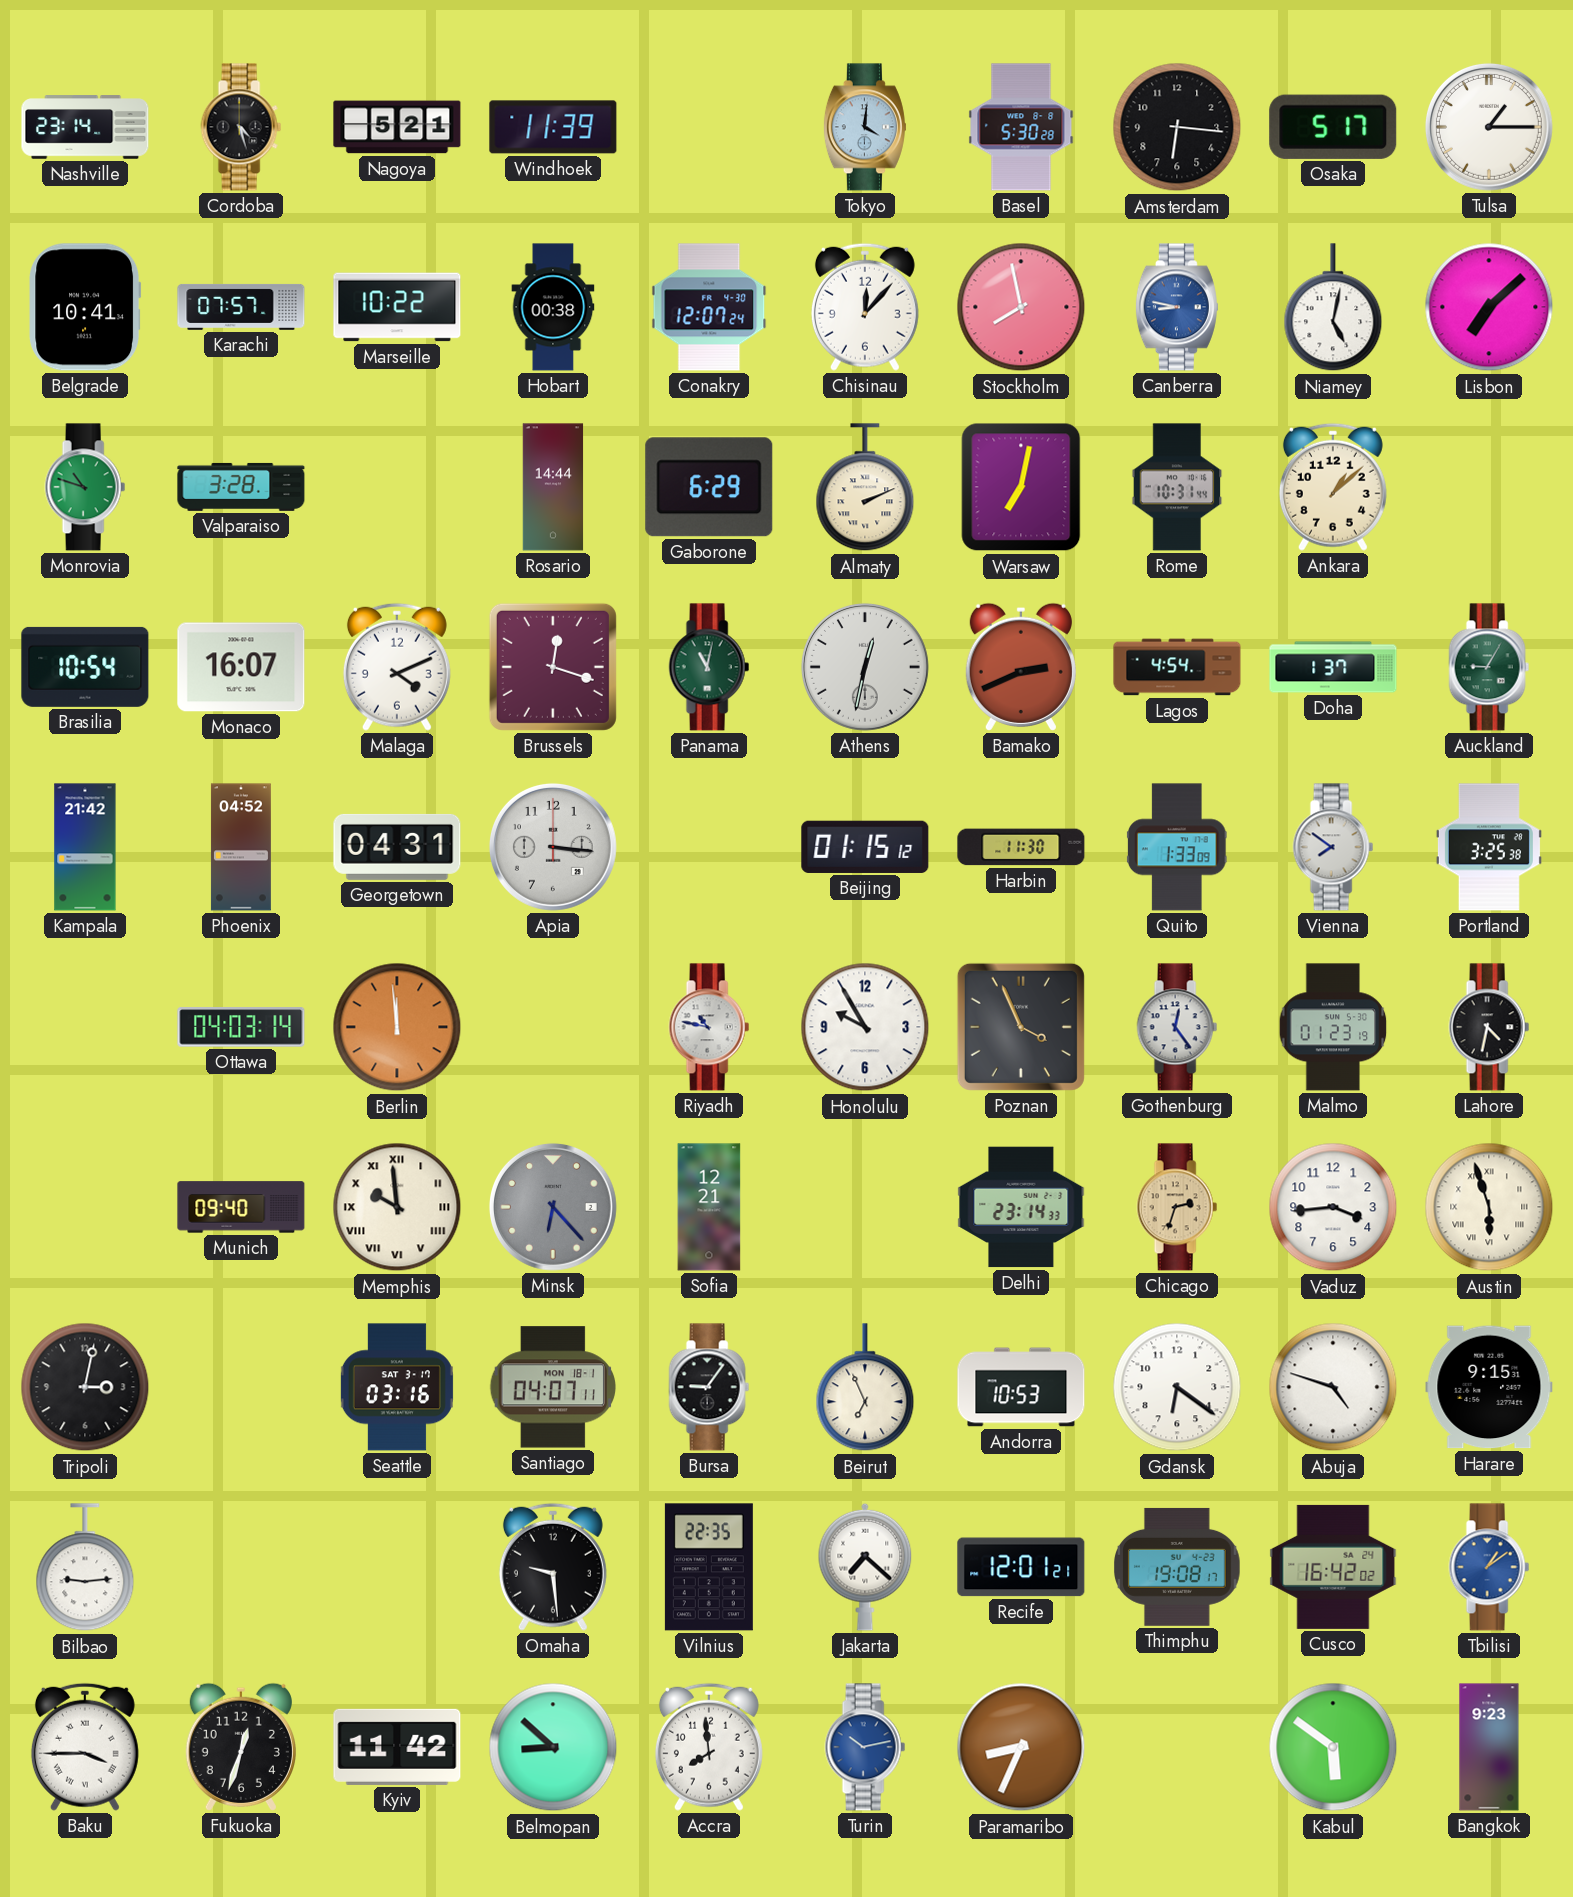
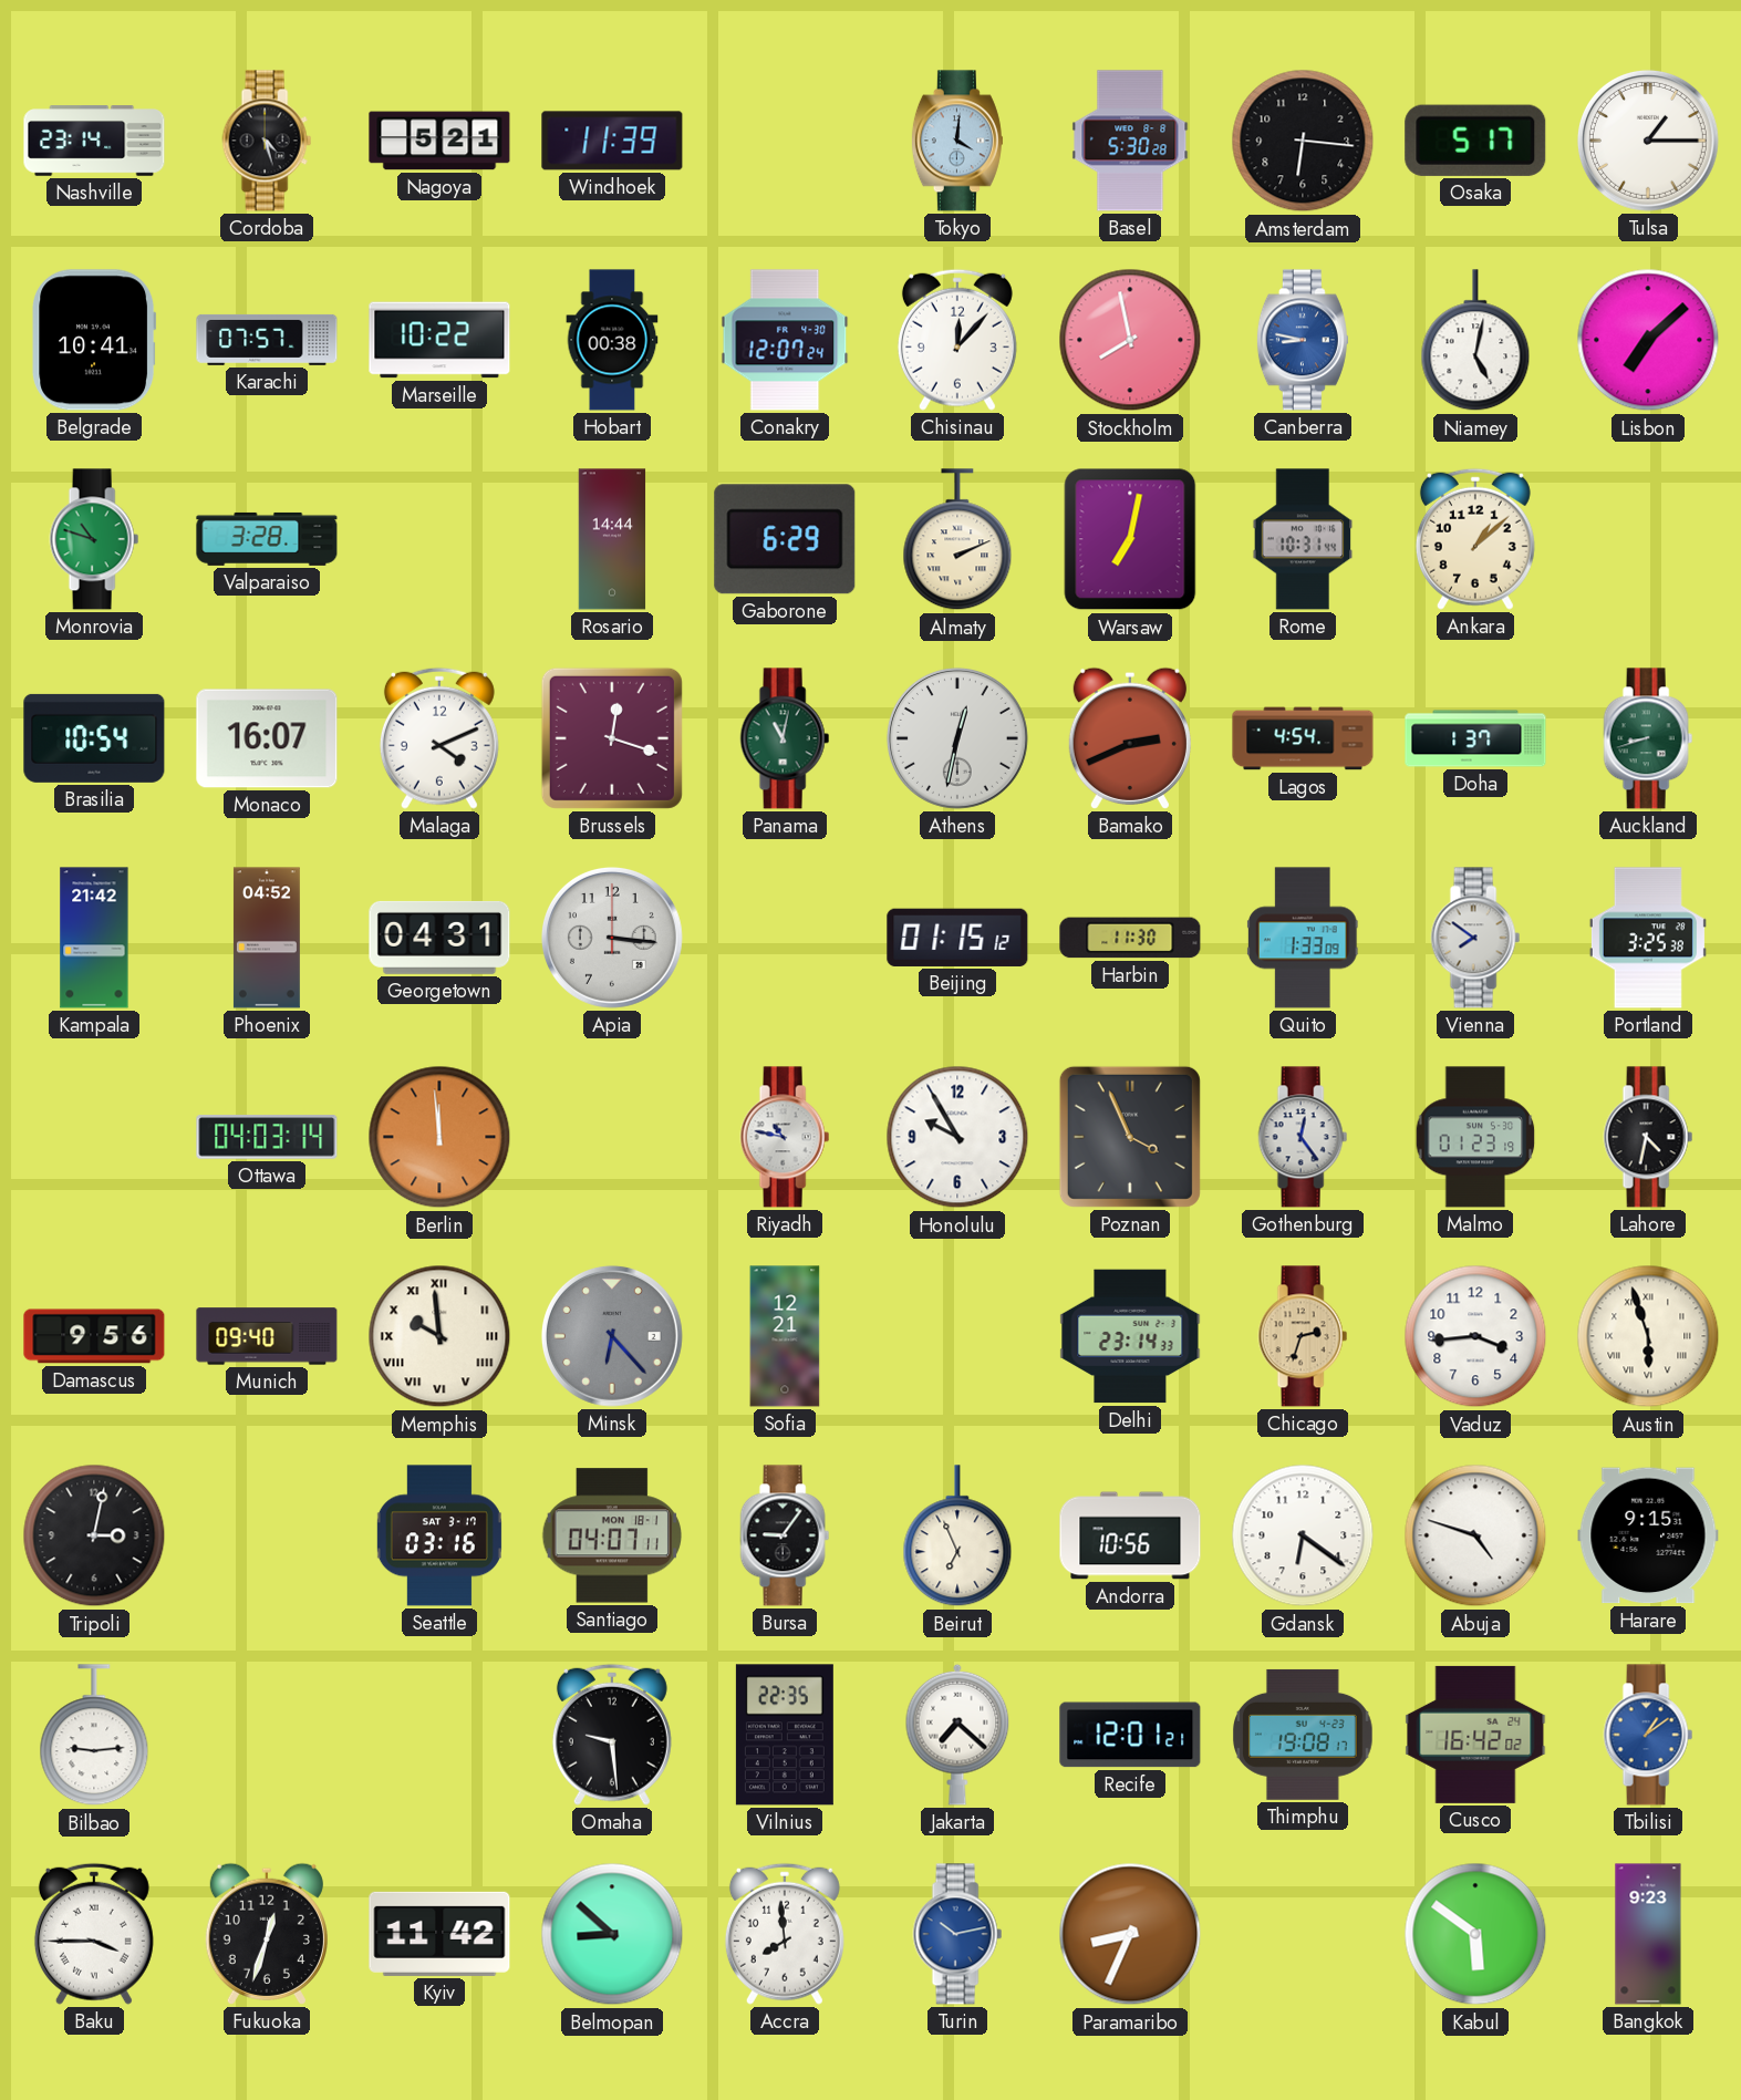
Auckland: 9:05 -> 8:42
Damascus: none -> 9:56
Andorra: 10:53 -> 10:56
